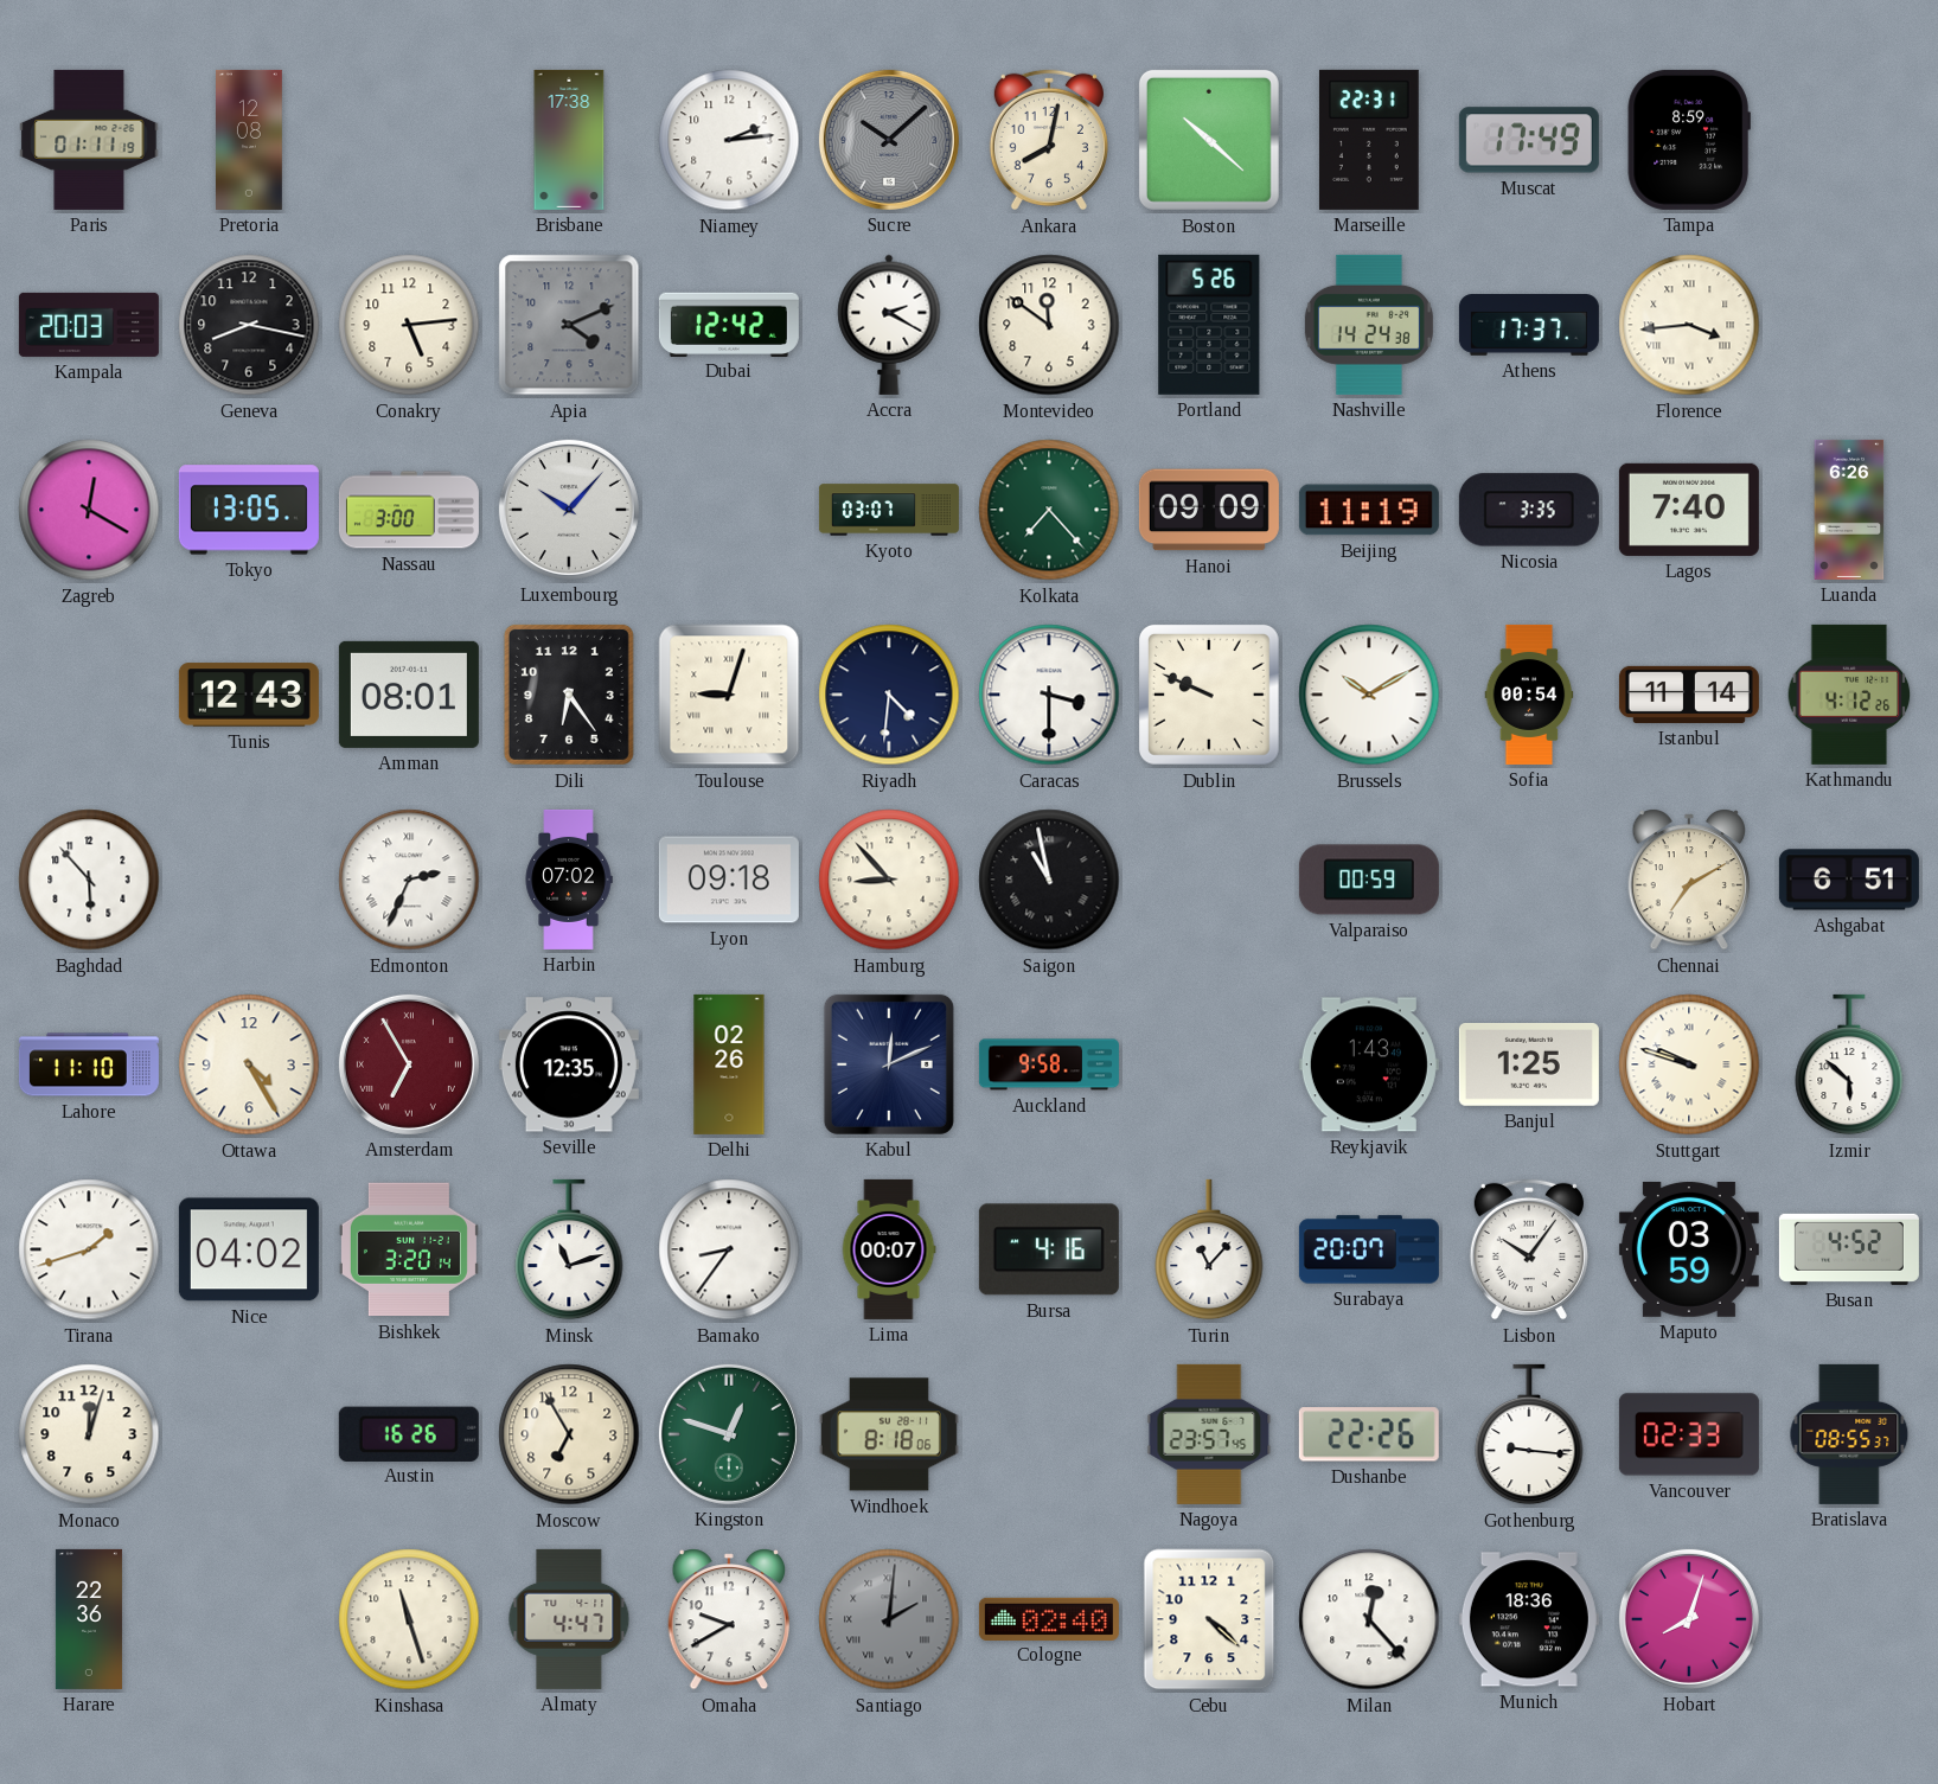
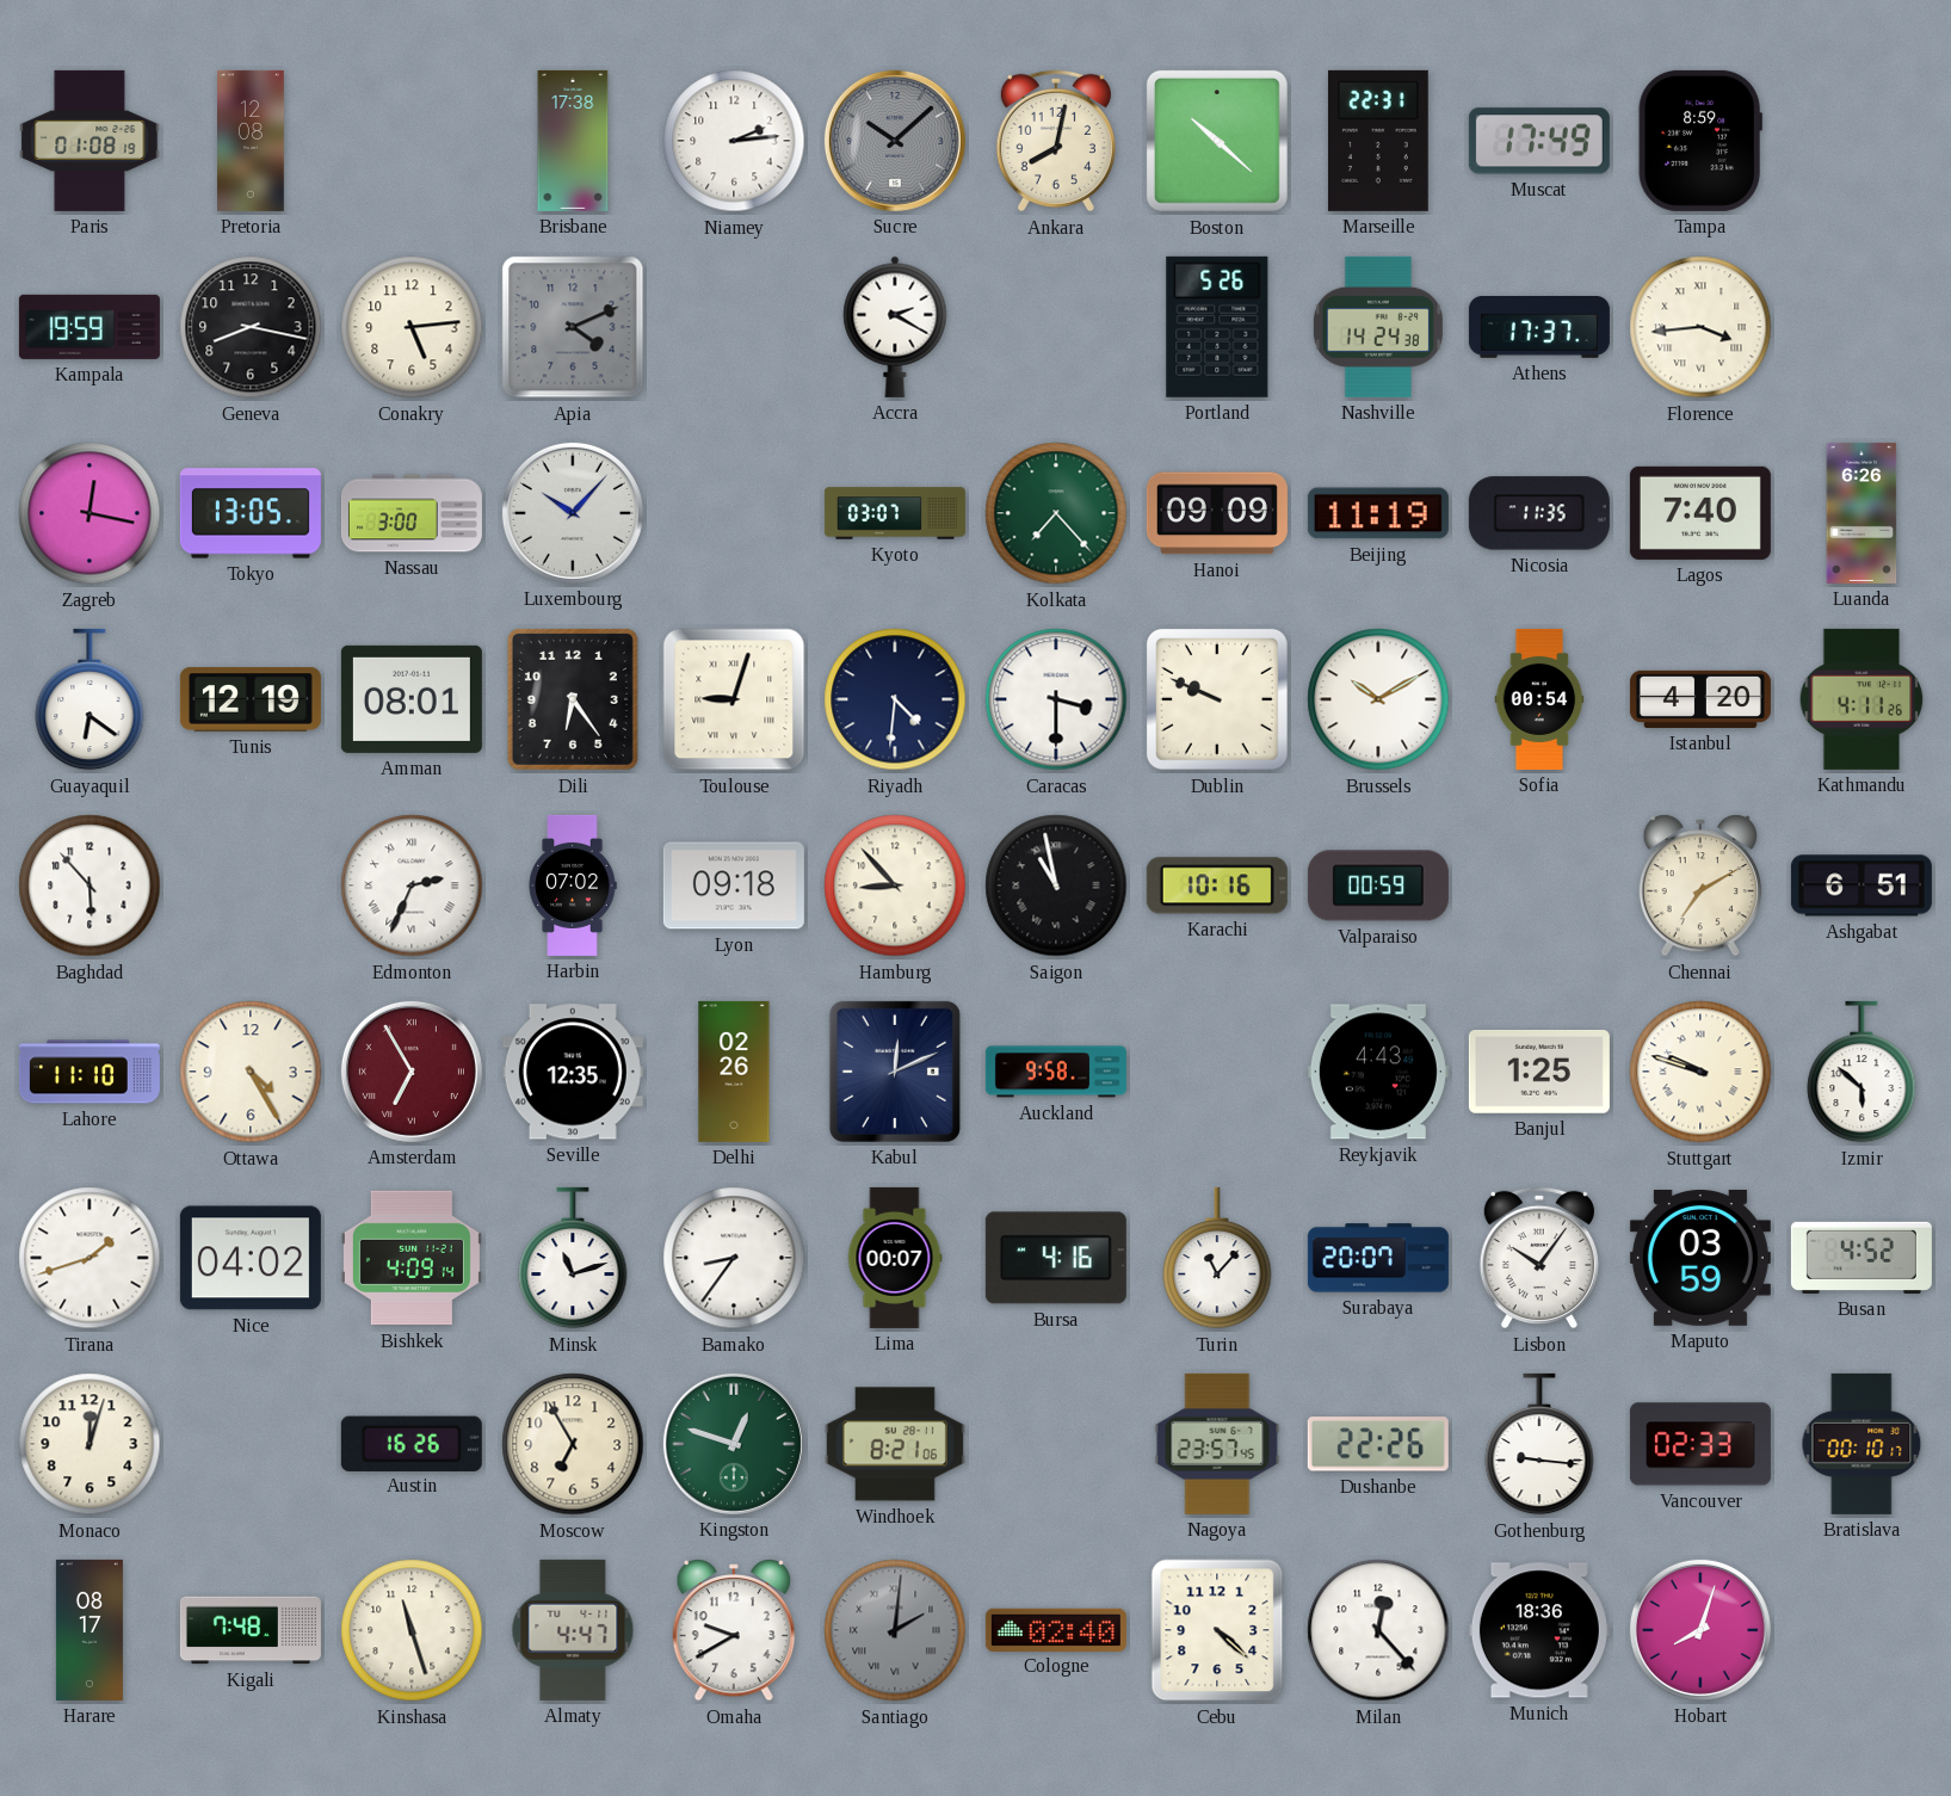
Paris: 01:11 -> 01:08
Kampala: 20:03 -> 19:59
Dubai: 12:42 -> none
Montevideo: 11:51 -> none
Zagreb: 12:20 -> 12:17
Nicosia: 3:35 -> 11:35
Guayaquil: none -> 6:21
Tunis: 12:43 -> 12:19
Istanbul: 11:14 -> 4:20
Kathmandu: 4:12 -> 4:11
Karachi: none -> 10:16
Reykjavik: 1:43 -> 4:43
Bishkek: 3:20 -> 4:09
Windhoek: 8:18 -> 8:21
Bratislava: 08:55 -> 00:10
Harare: 22:36 -> 08:17
Kigali: none -> 7:48
